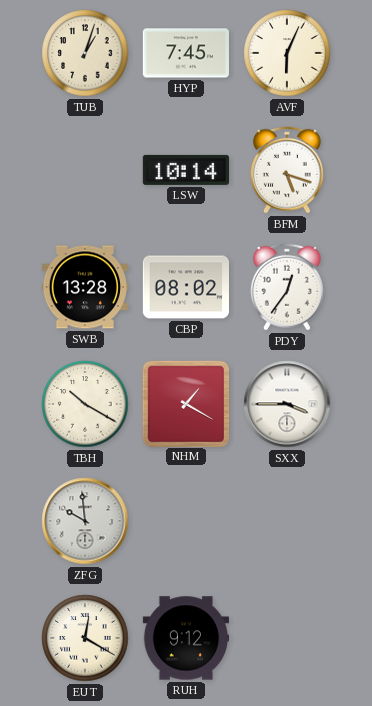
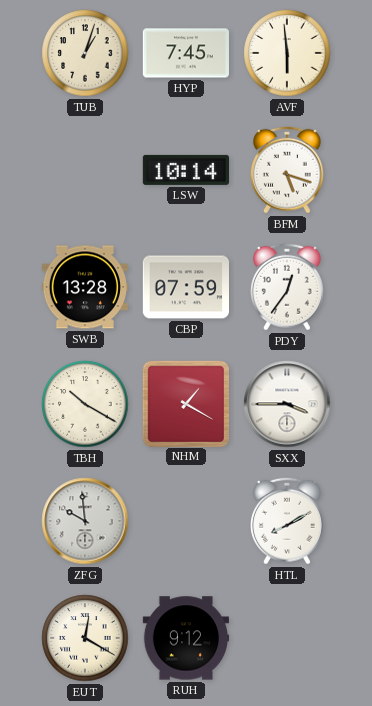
AVF: 6:04 -> 5:59
CBP: 08:02 -> 07:59
HTL: none -> 8:10
